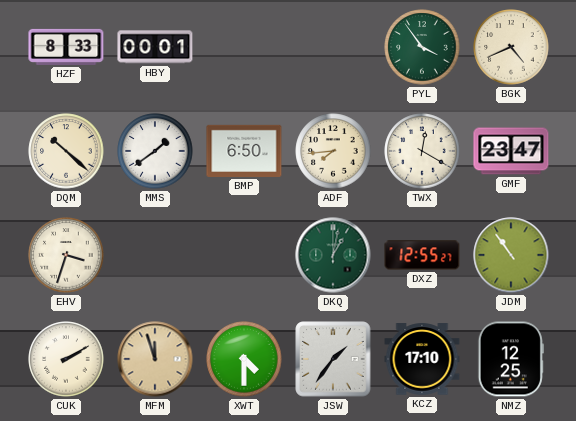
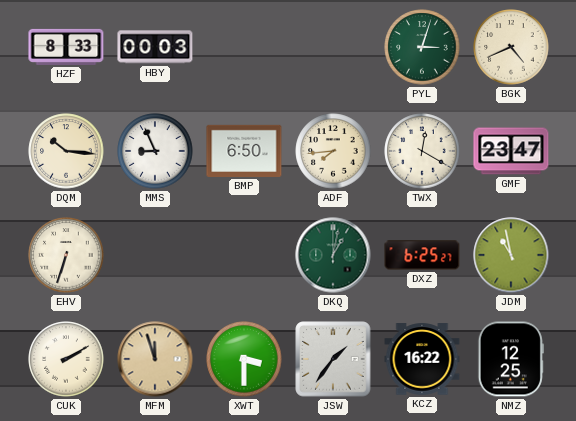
HBY: 00:01 -> 00:03
PYL: 3:54 -> 3:03
DQM: 10:22 -> 10:16
MMS: 1:39 -> 8:56
EHV: 3:33 -> 6:33
DXZ: 12:55 -> 6:25
JDM: 10:54 -> 10:58
XWT: 4:30 -> 3:30
KCZ: 17:10 -> 16:22
